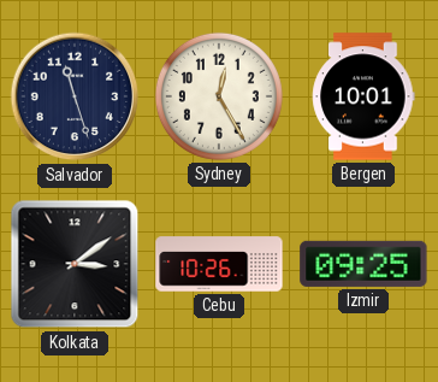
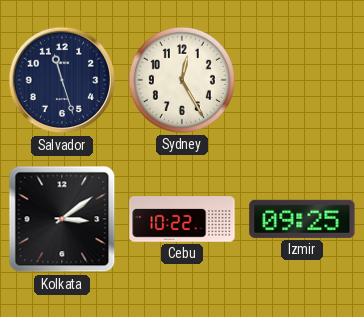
Bergen: 10:01 -> none
Cebu: 10:26 -> 10:22
